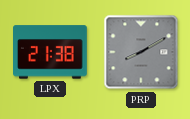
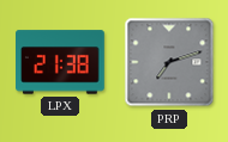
PRP: 8:10 -> 7:12
